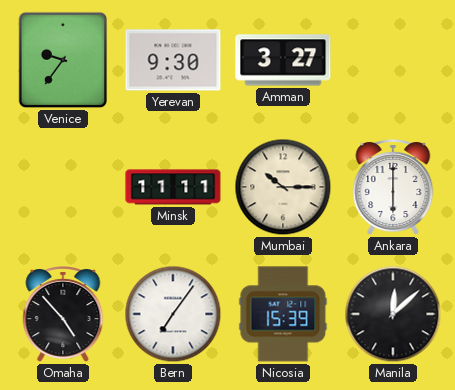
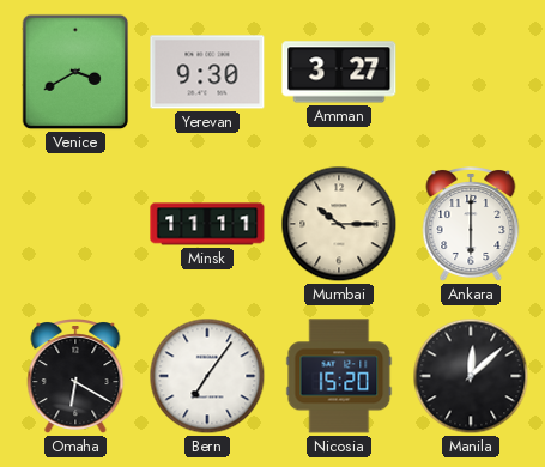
Venice: 9:36 -> 3:40
Omaha: 4:53 -> 6:20
Nicosia: 15:39 -> 15:20
